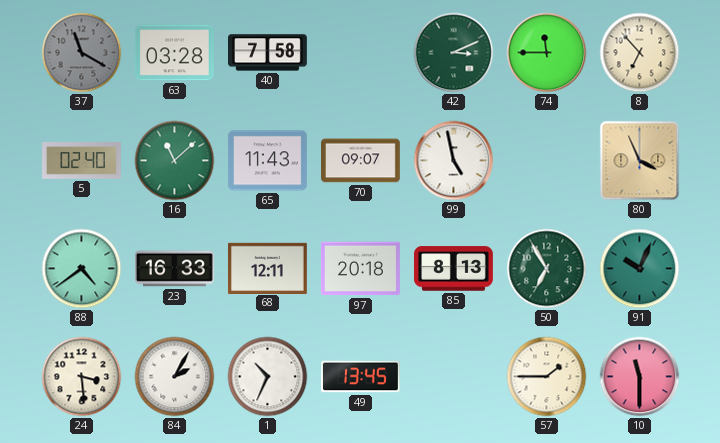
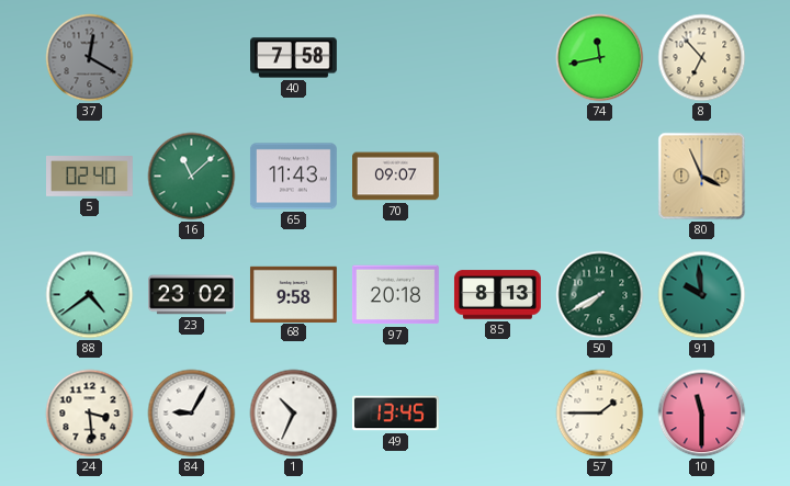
37: 11:20 -> 12:20
63: 03:28 -> none
42: 3:11 -> none
74: 11:45 -> 11:43
99: 4:58 -> none
23: 16:33 -> 23:02
68: 12:11 -> 9:58
50: 6:55 -> 7:40
91: 10:04 -> 9:59
84: 2:05 -> 9:05
